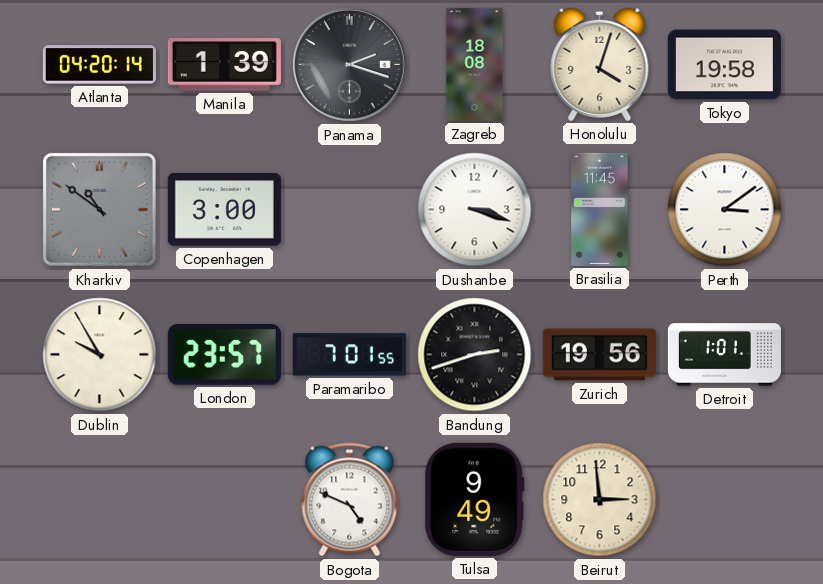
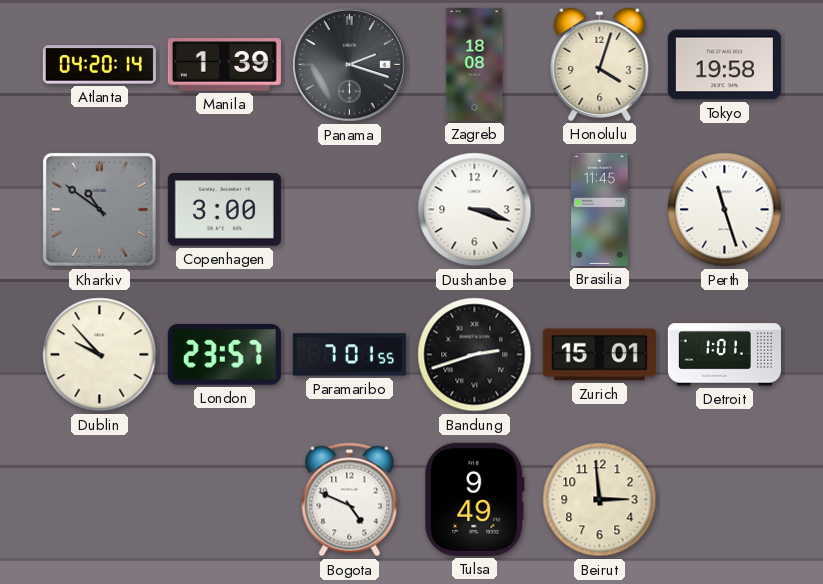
Perth: 3:09 -> 11:27
Dublin: 9:55 -> 9:53
Zurich: 19:56 -> 15:01
